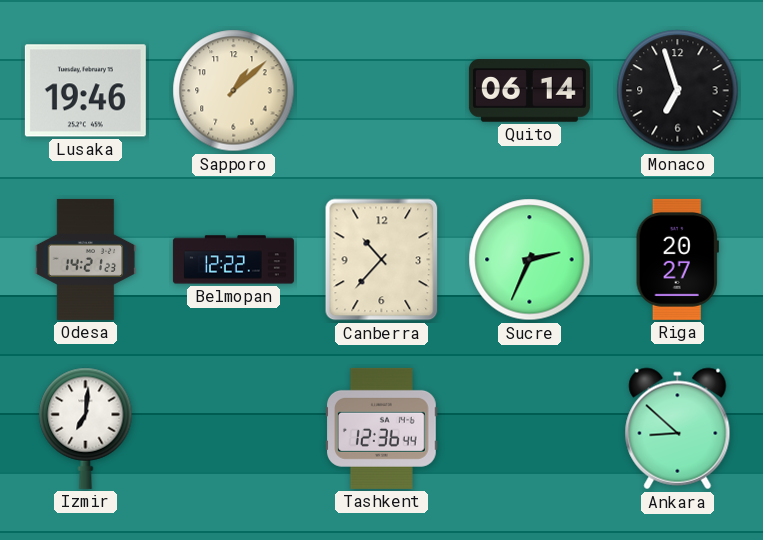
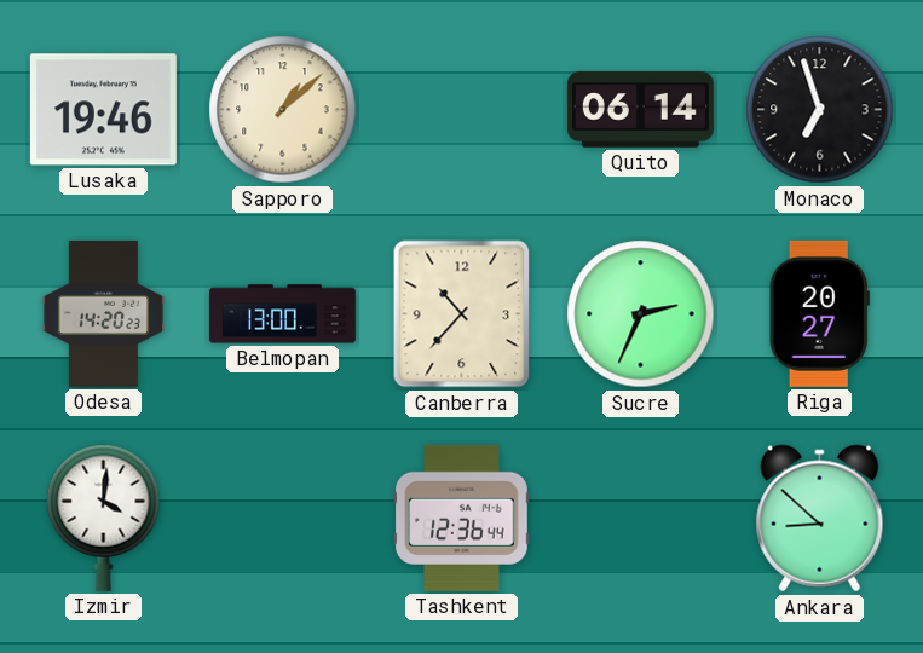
Odesa: 14:21 -> 14:20
Belmopan: 12:22 -> 13:00
Izmir: 7:01 -> 4:01
